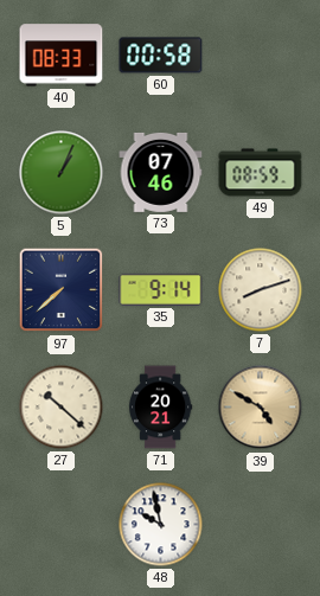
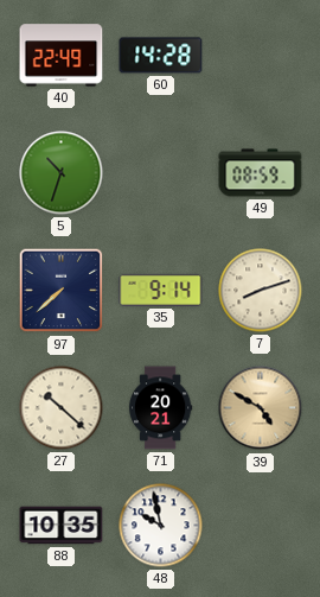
40: 08:33 -> 22:49
60: 00:58 -> 14:28
5: 1:04 -> 10:33
73: 07:46 -> none
88: none -> 10:35
